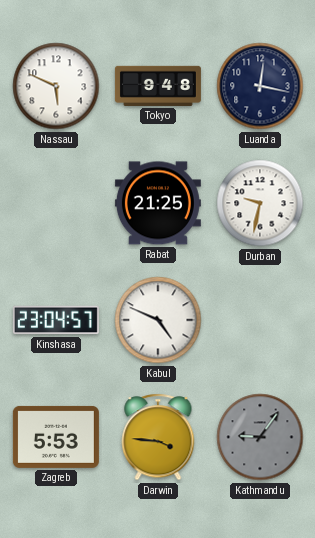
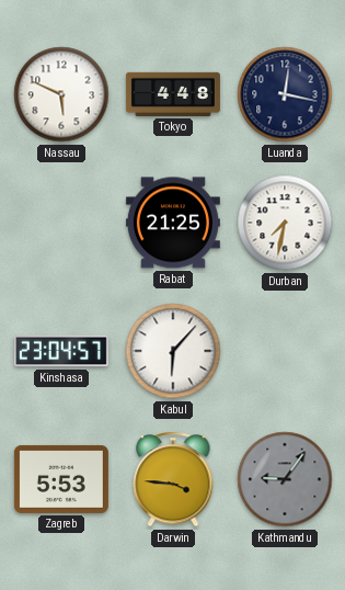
Tokyo: 9:48 -> 4:48
Durban: 9:32 -> 7:32
Kabul: 4:49 -> 6:07
